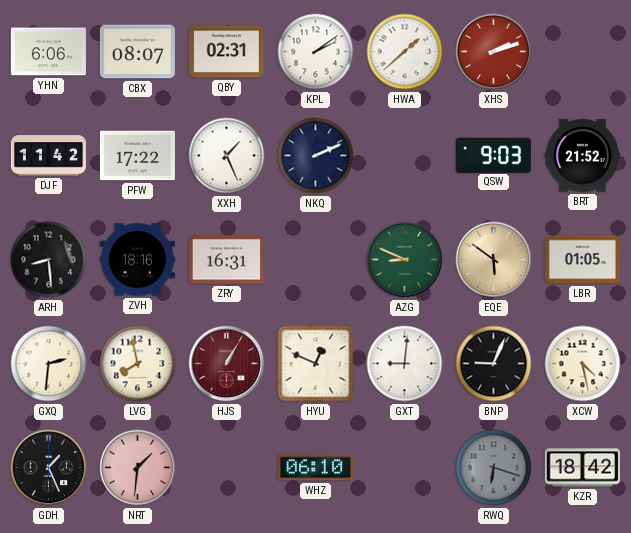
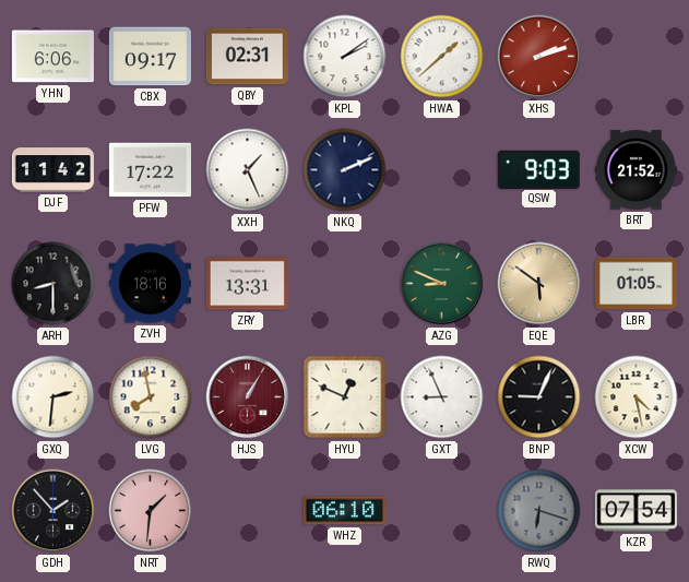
CBX: 08:07 -> 09:17
ARH: 8:29 -> 8:30
ZRY: 16:31 -> 13:31
GXT: 9:01 -> 8:56
GDH: 1:26 -> 1:53
KZR: 18:42 -> 07:54
